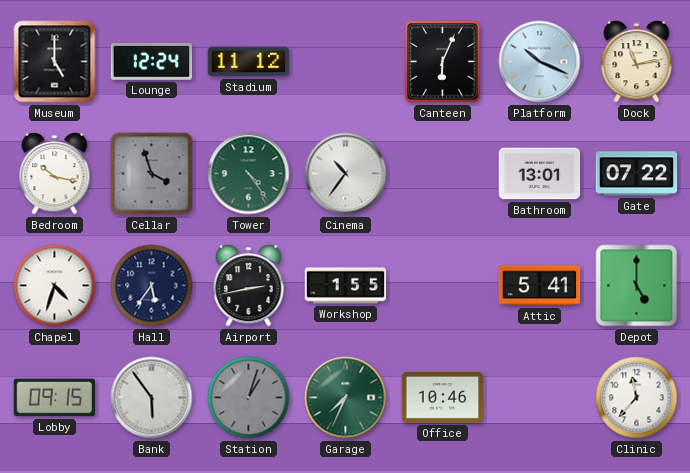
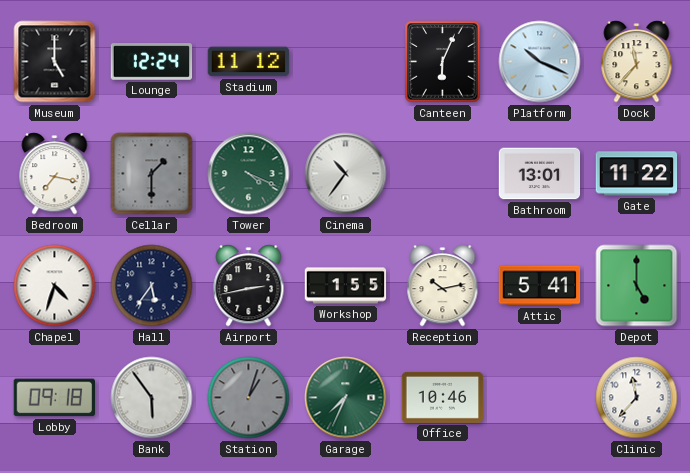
Dock: 11:13 -> 11:37
Bedroom: 10:17 -> 7:17
Cellar: 3:57 -> 1:30
Tower: 4:24 -> 4:19
Gate: 07:22 -> 11:22
Reception: none -> 10:13
Lobby: 09:15 -> 09:18
